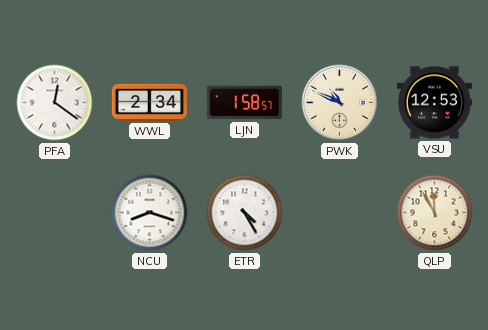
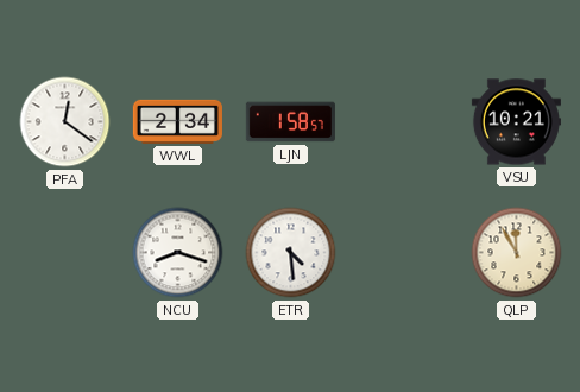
PWK: 10:49 -> none
VSU: 12:53 -> 10:21
ETR: 4:25 -> 4:29
